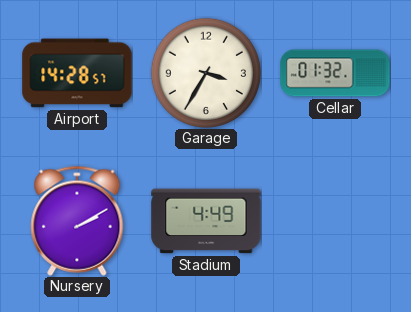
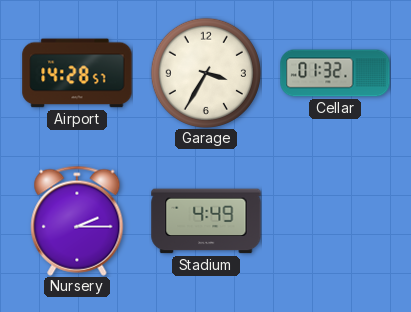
Nursery: 2:10 -> 2:15
